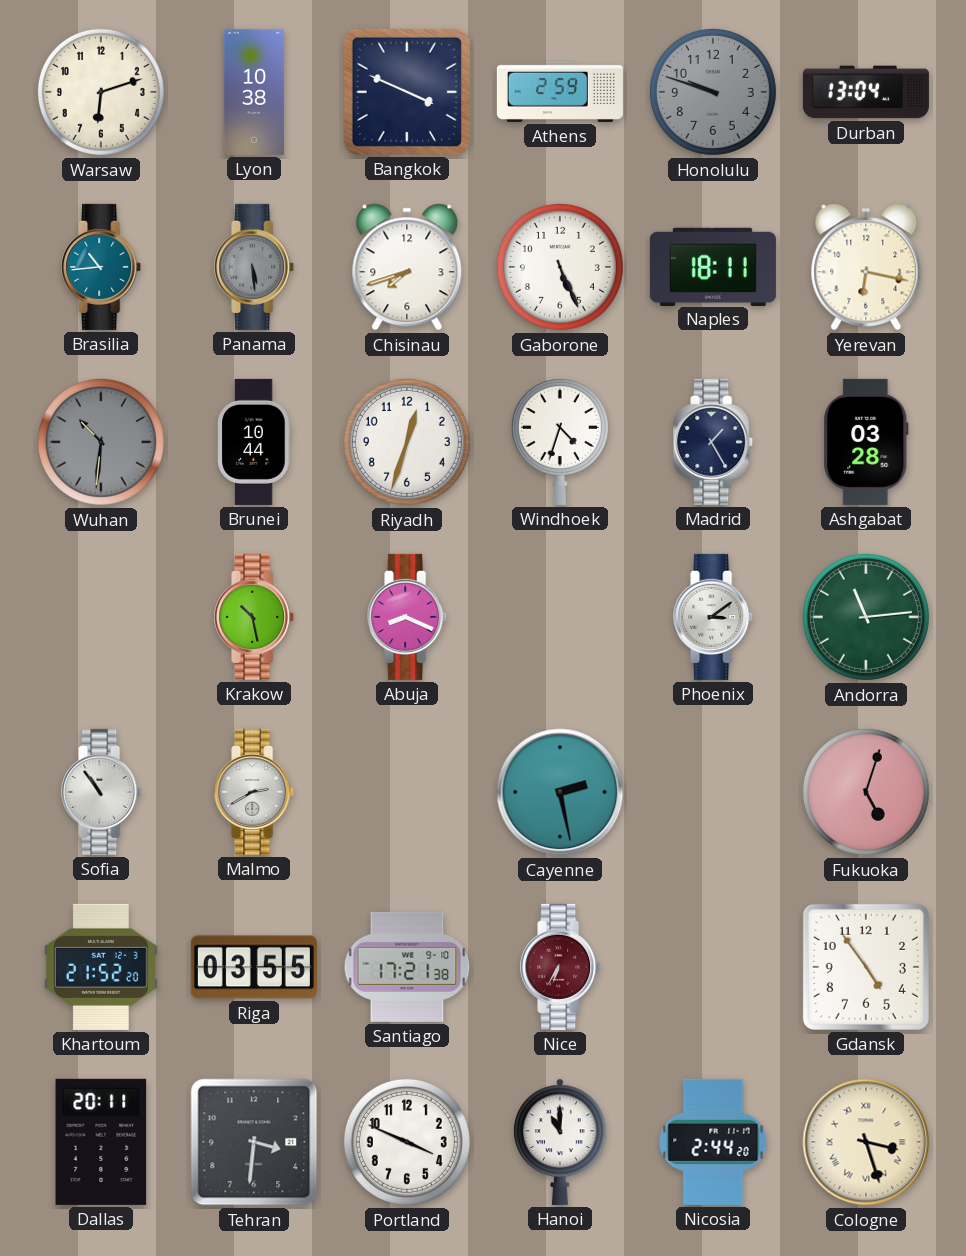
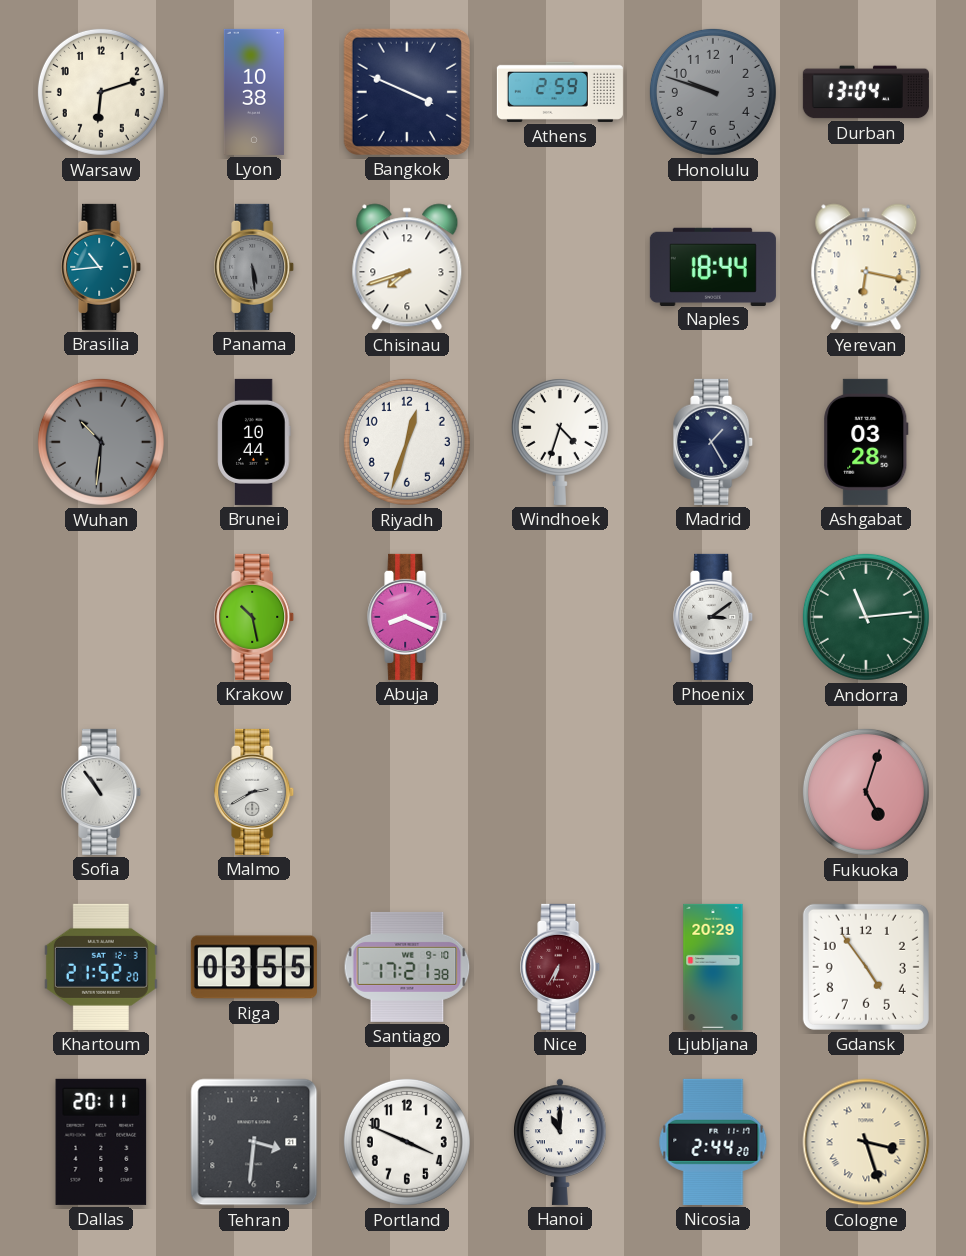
Gaborone: 5:26 -> none
Naples: 18:11 -> 18:44
Cayenne: 2:28 -> none
Ljubljana: none -> 20:29
